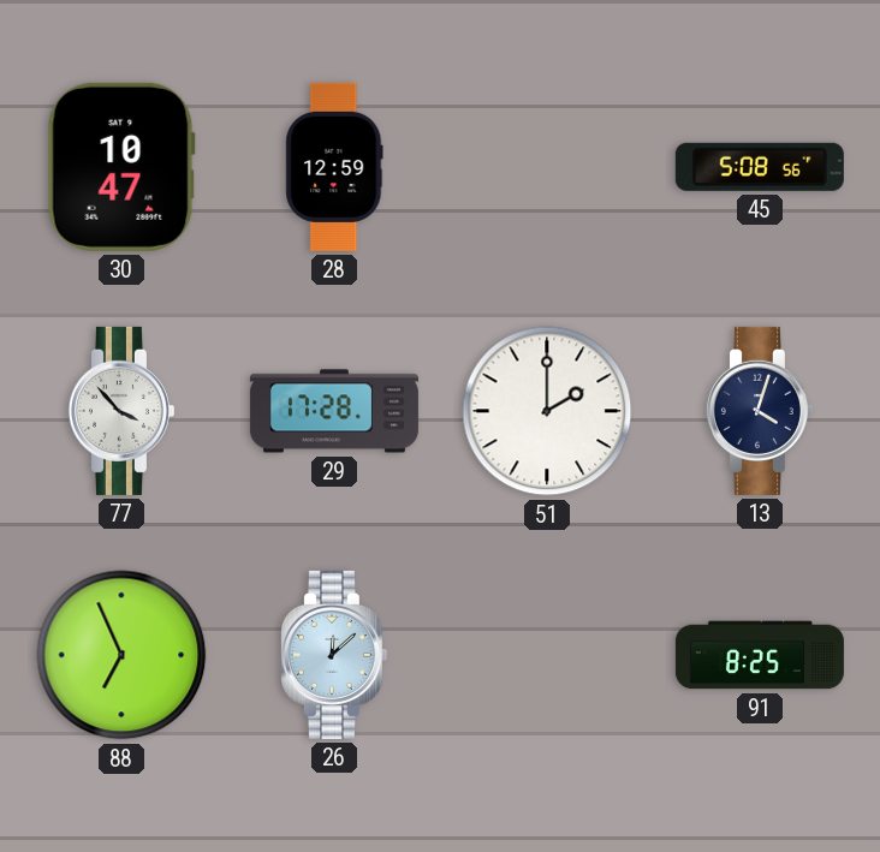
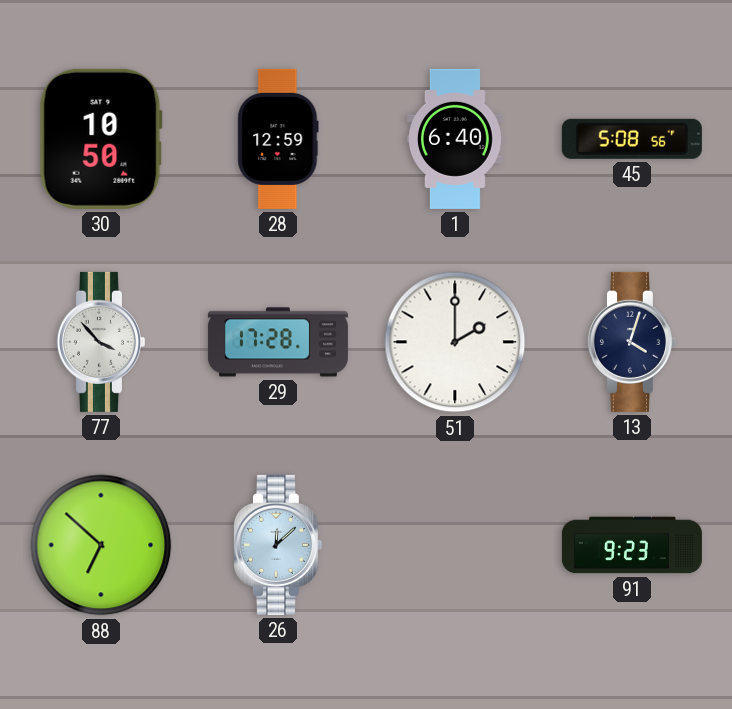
30: 10:47 -> 10:50
1: none -> 6:40
88: 6:56 -> 6:52
91: 8:25 -> 9:23
